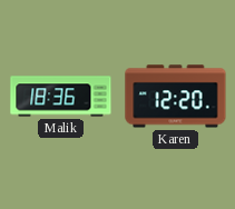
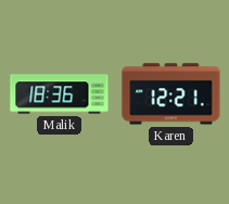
Karen: 12:20 -> 12:21
